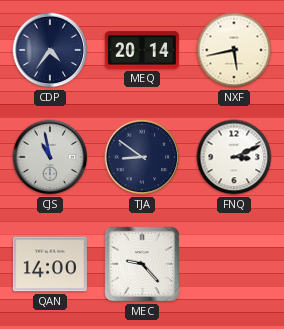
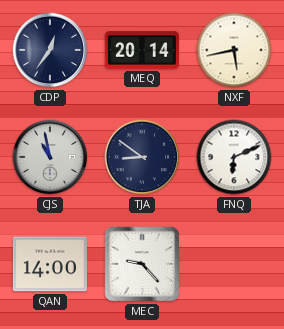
CDP: 4:36 -> 12:36
FNQ: 3:11 -> 6:11
